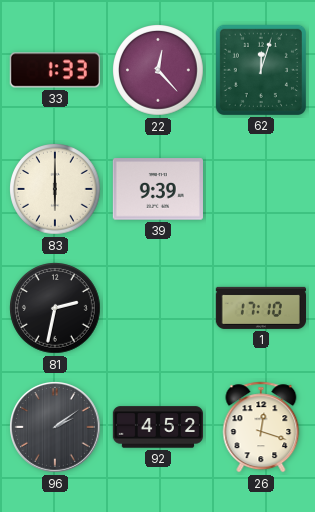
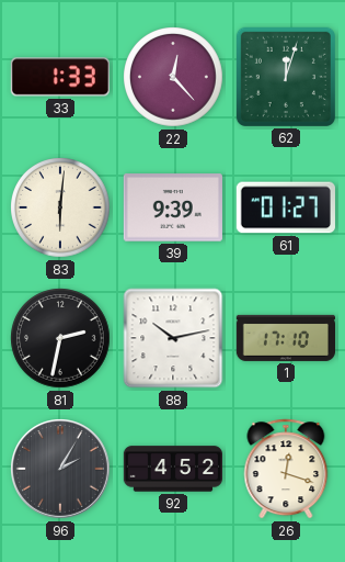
83: 6:00 -> 6:01
61: none -> 01:27
88: none -> 10:13
96: 2:09 -> 2:05
